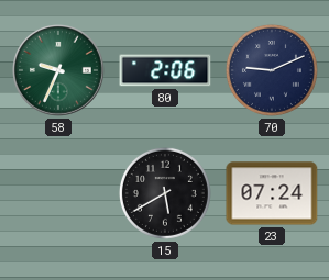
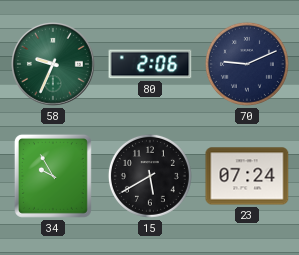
34: none -> 9:55
